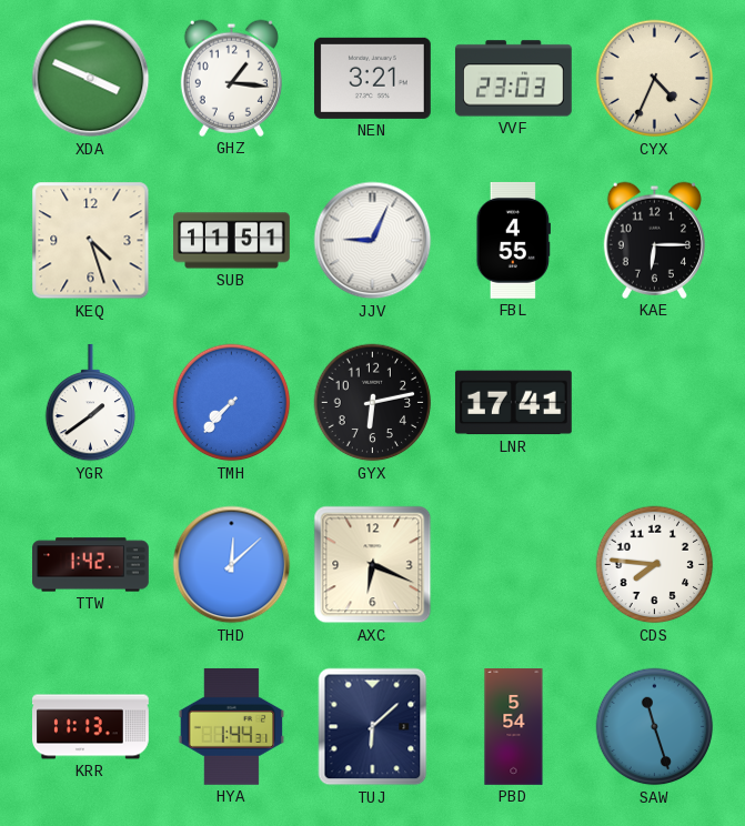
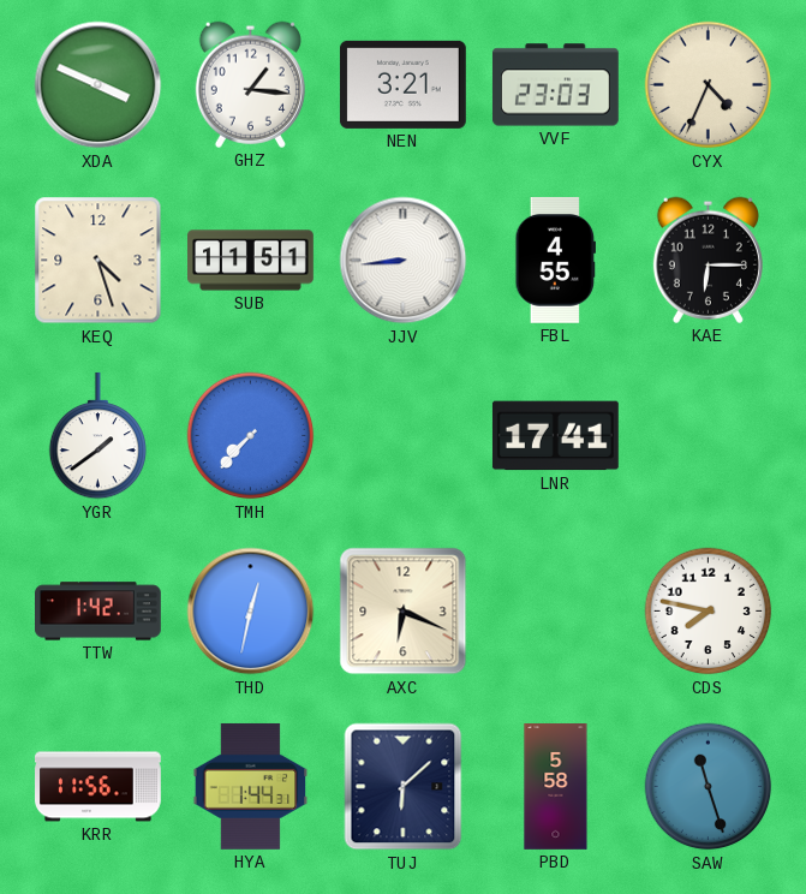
JJV: 9:04 -> 8:44
GYX: 6:13 -> none
THD: 12:08 -> 12:32
CDS: 7:46 -> 7:47
KRR: 11:13 -> 11:56
PBD: 5:54 -> 5:58
